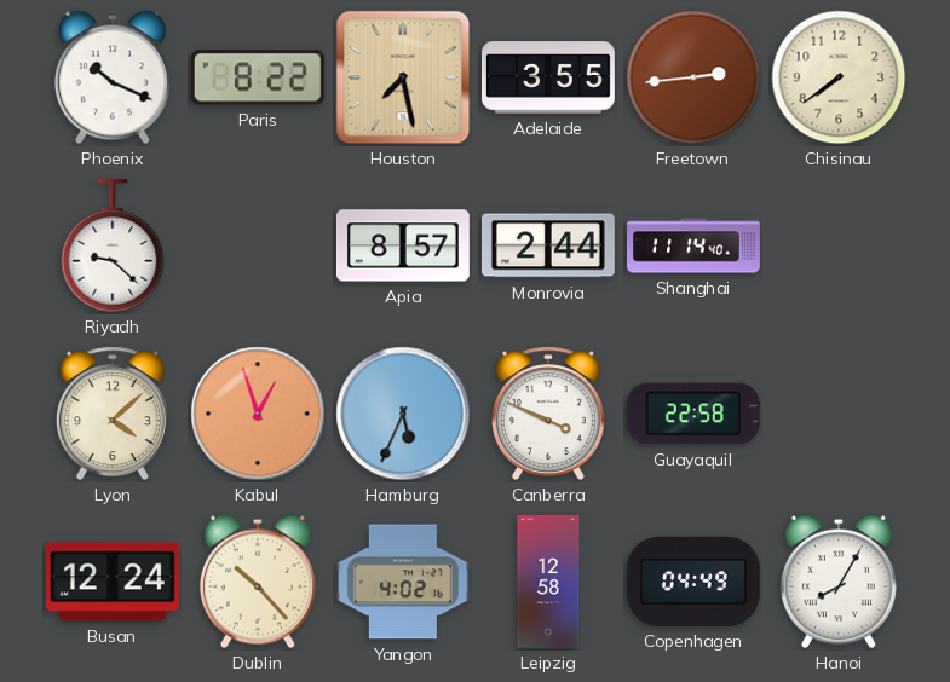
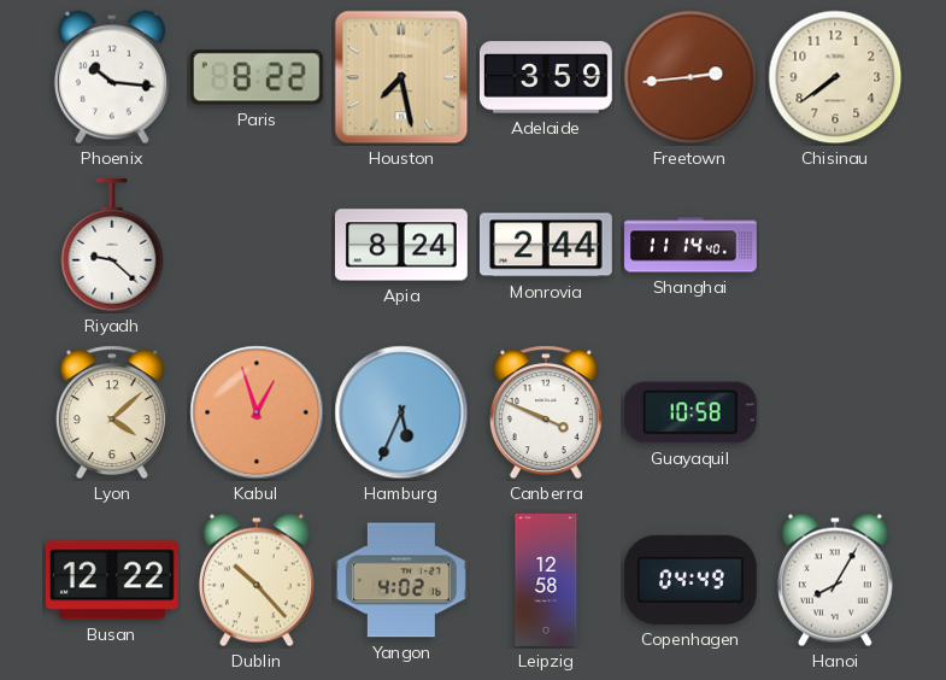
Phoenix: 10:19 -> 10:16
Adelaide: 3:55 -> 3:59
Apia: 8:57 -> 8:24
Guayaquil: 22:58 -> 10:58
Busan: 12:24 -> 12:22
